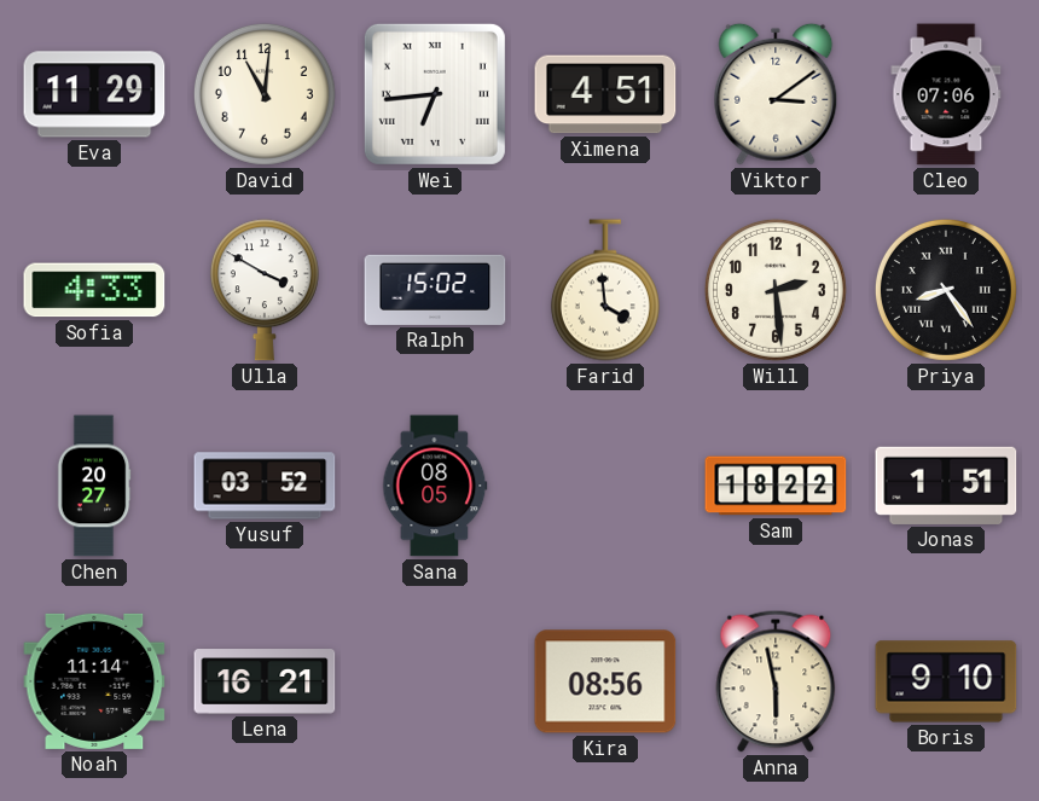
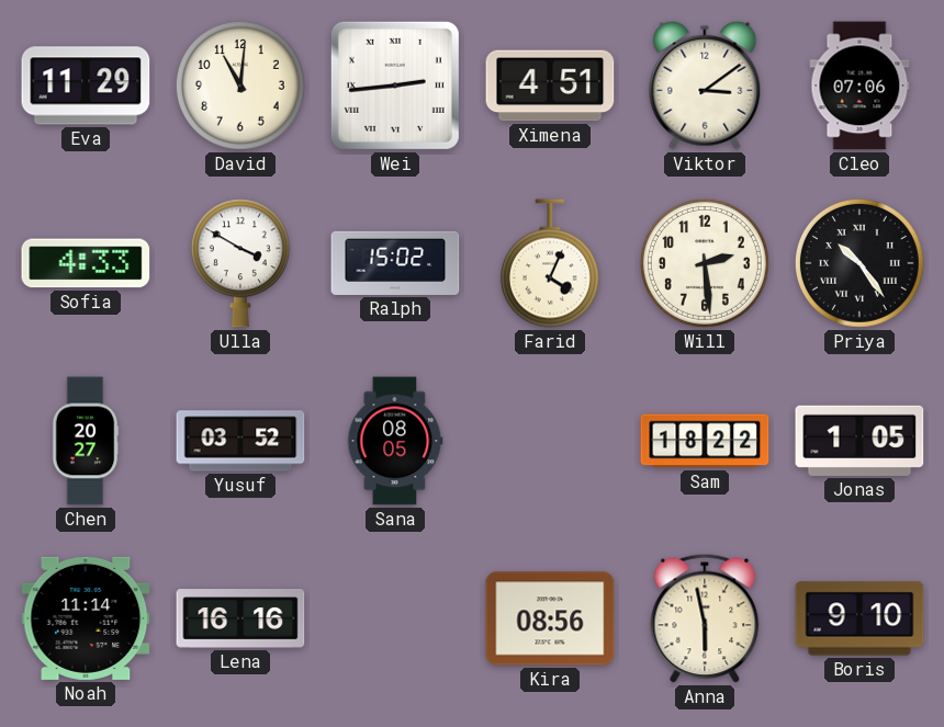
Wei: 6:44 -> 2:44
Farid: 3:59 -> 4:04
Priya: 8:24 -> 10:24
Jonas: 1:51 -> 1:05
Lena: 16:21 -> 16:16
